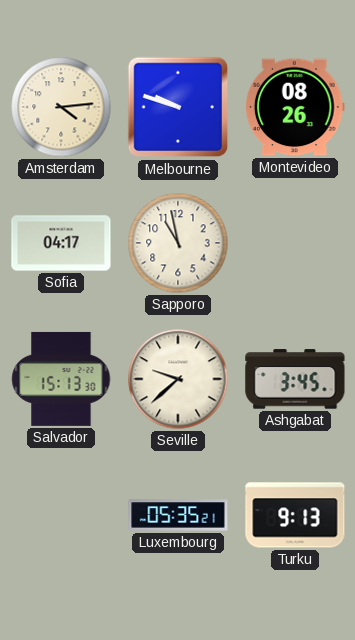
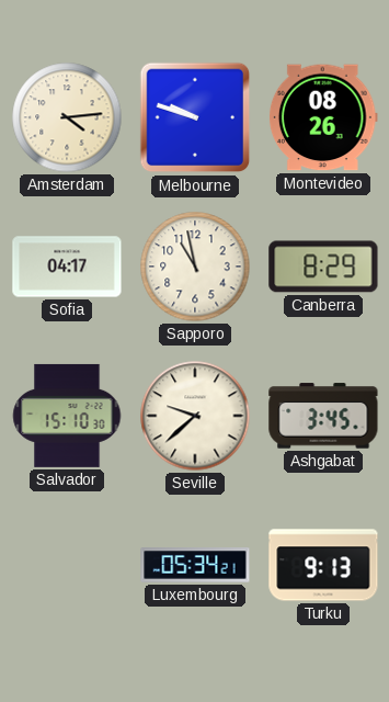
Canberra: none -> 8:29
Salvador: 15:13 -> 15:10
Luxembourg: 05:35 -> 05:34
